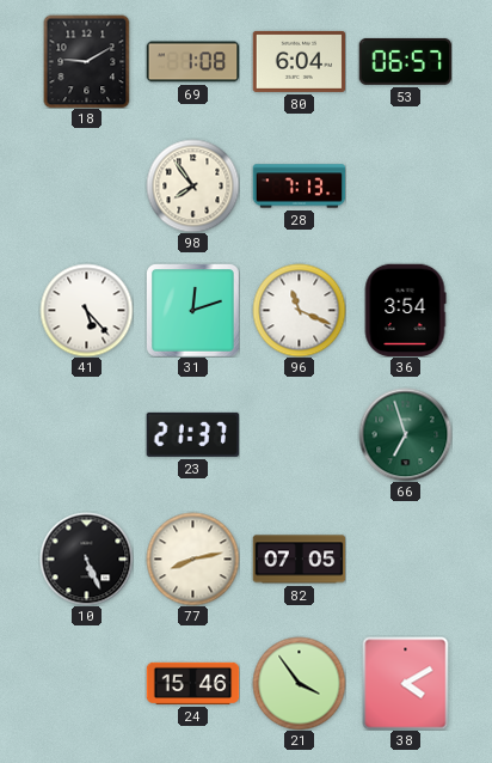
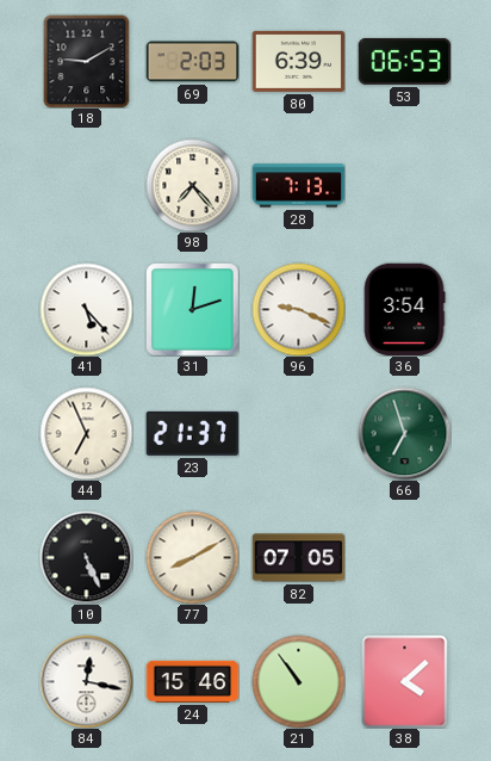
69: 1:08 -> 2:03
80: 6:04 -> 6:39
53: 06:57 -> 06:53
98: 7:54 -> 7:23
96: 11:19 -> 9:19
44: none -> 6:56
77: 8:13 -> 8:10
84: none -> 12:17
21: 3:54 -> 10:54
38: 4:10 -> 4:08
